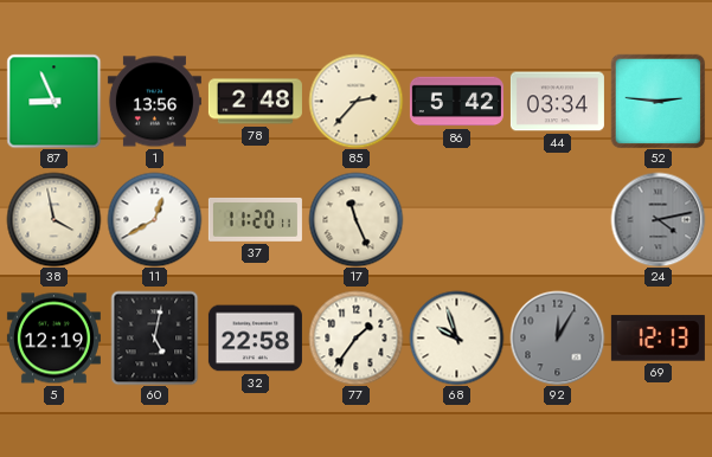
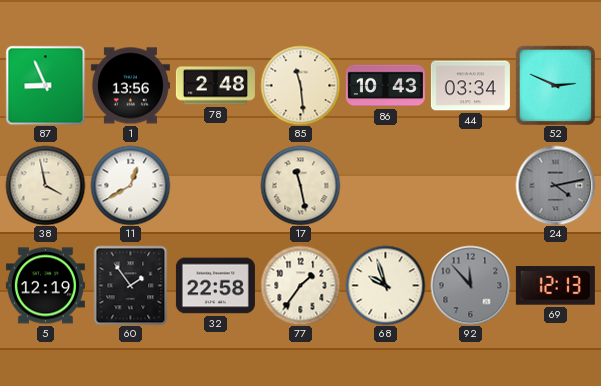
85: 2:37 -> 11:29
86: 5:42 -> 10:43
52: 2:46 -> 2:49
37: 11:20 -> none
17: 11:26 -> 11:28
60: 5:02 -> 1:54
92: 12:05 -> 11:53
